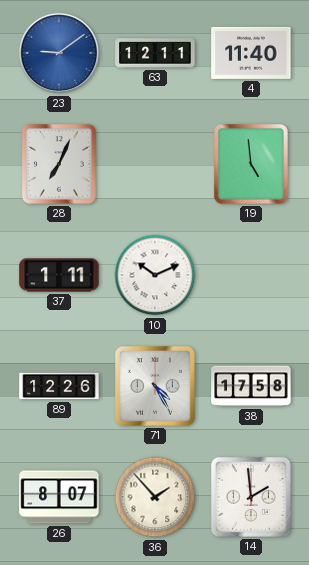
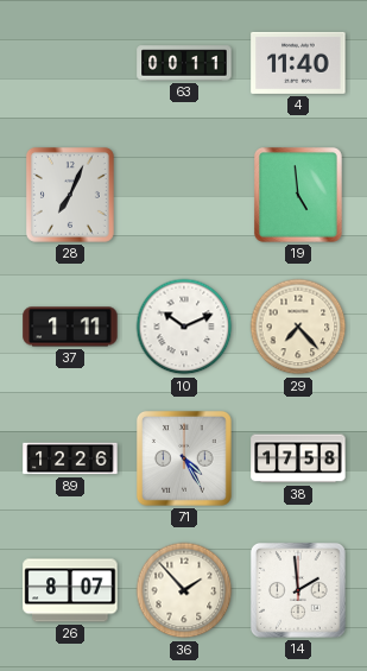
23: 9:09 -> none
63: 12:11 -> 00:11
29: none -> 7:23
